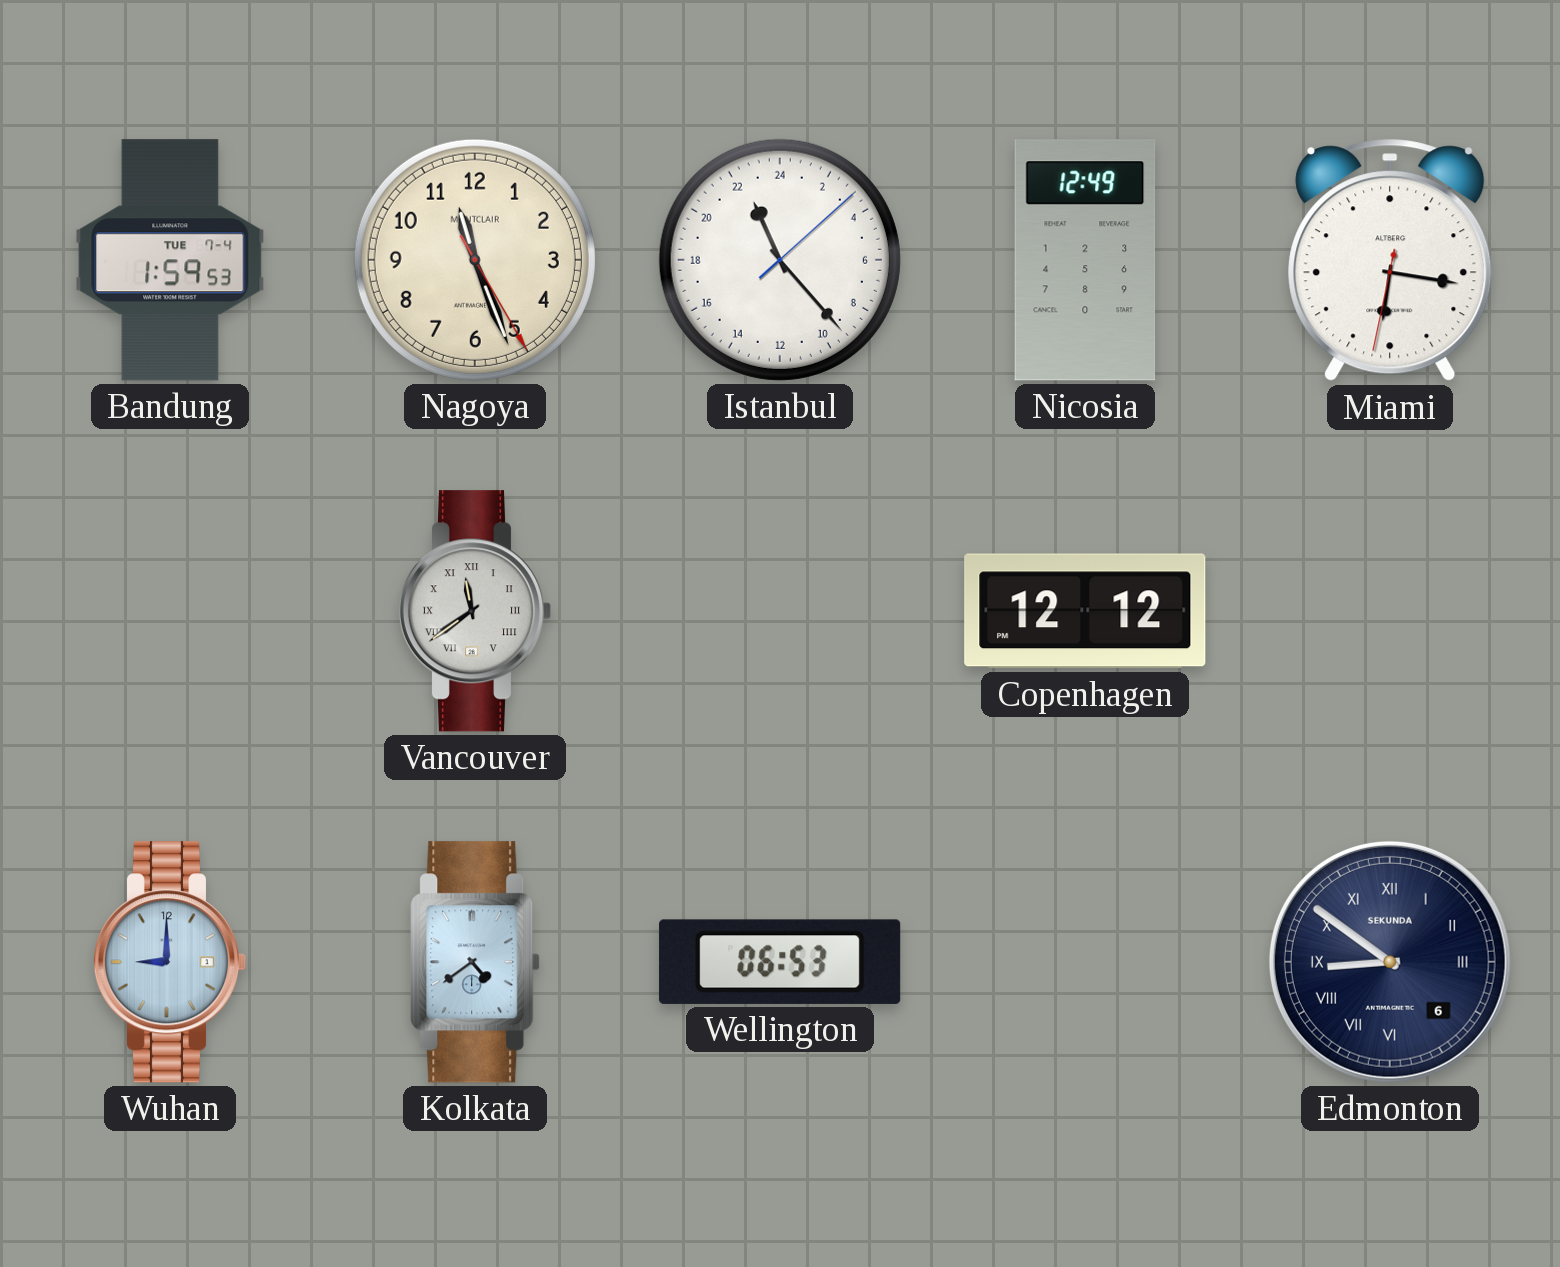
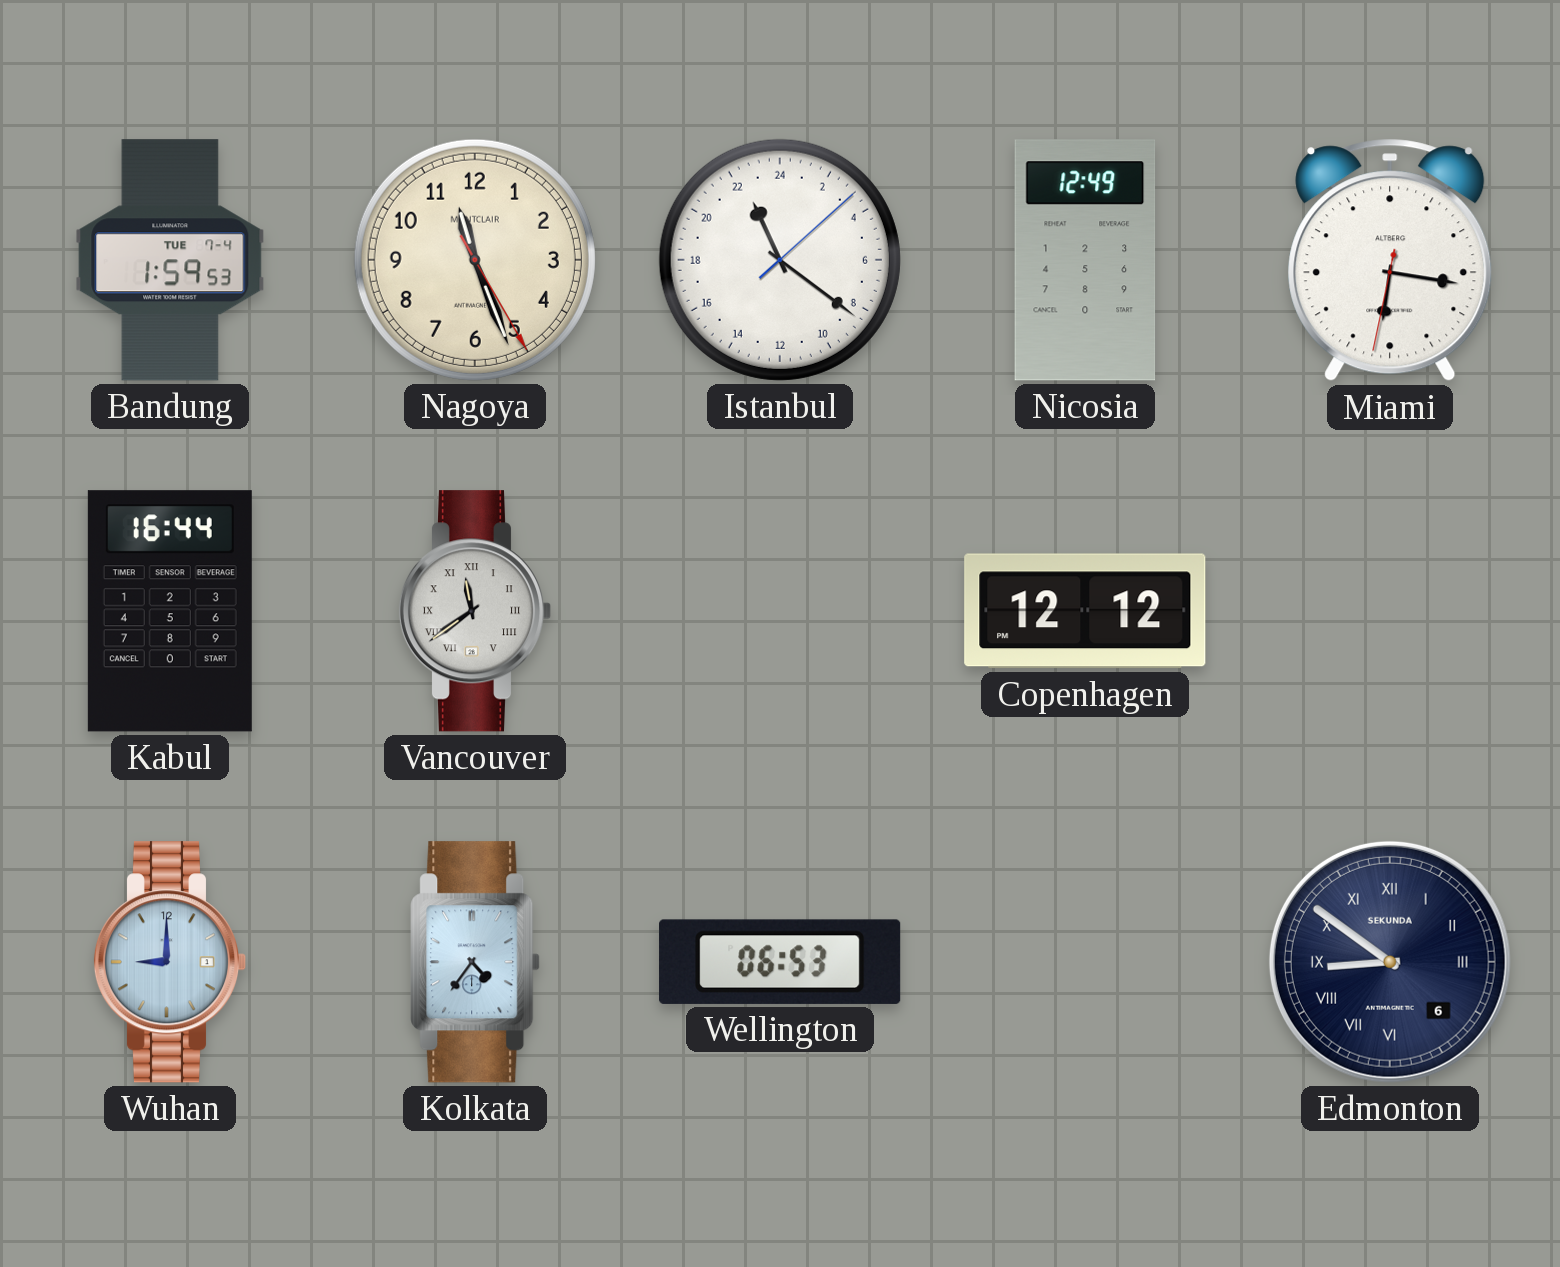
Istanbul: 22:23 -> 22:21
Kabul: none -> 16:44
Kolkata: 4:39 -> 4:36
